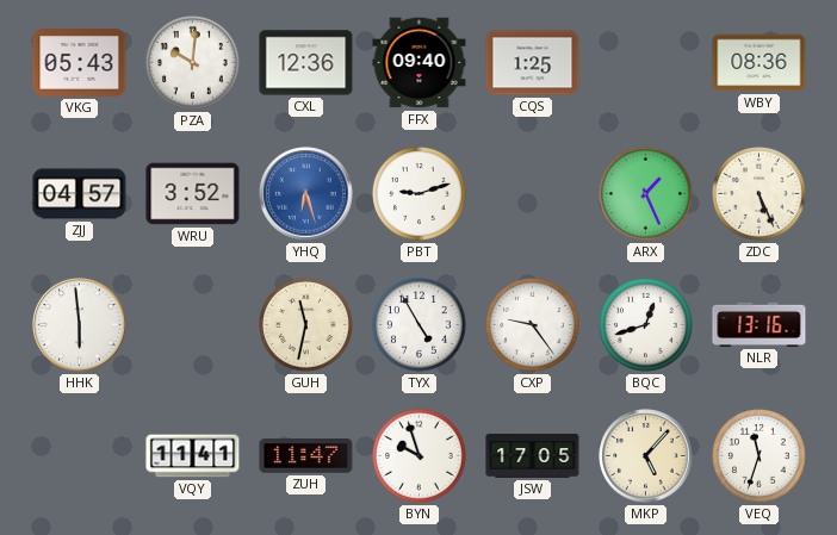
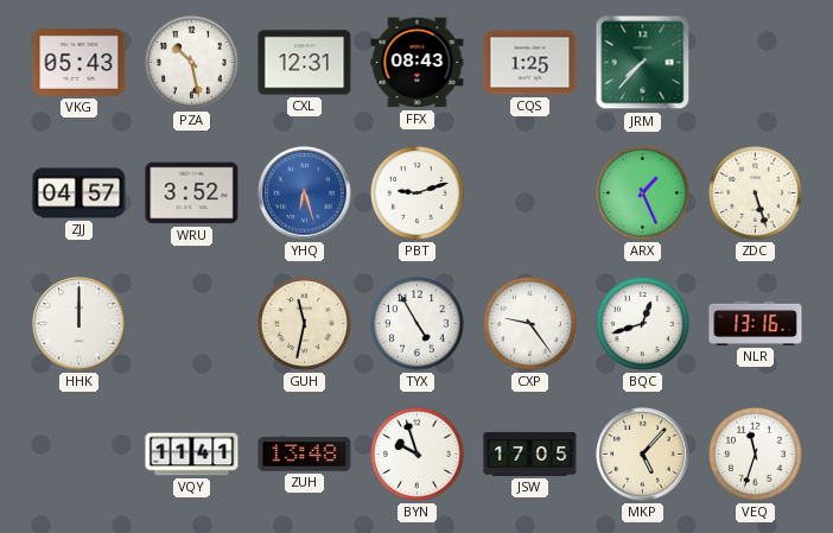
PZA: 10:01 -> 10:28
CXL: 12:36 -> 12:31
FFX: 09:40 -> 08:43
JRM: none -> 7:37
WBY: 08:36 -> none
ZDC: 5:26 -> 5:27
HHK: 5:59 -> 12:00
ZUH: 11:47 -> 13:48
